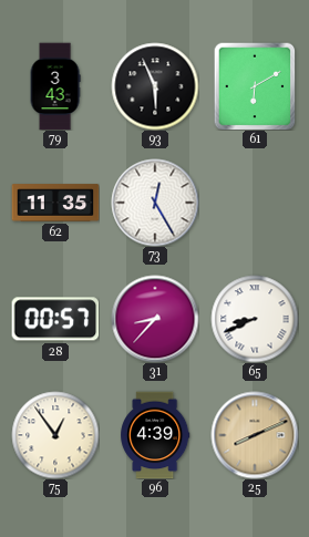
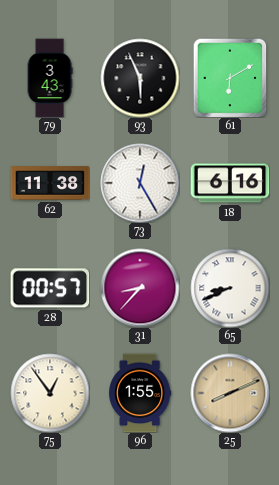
62: 11:35 -> 11:38
18: none -> 6:16
96: 4:39 -> 1:55
